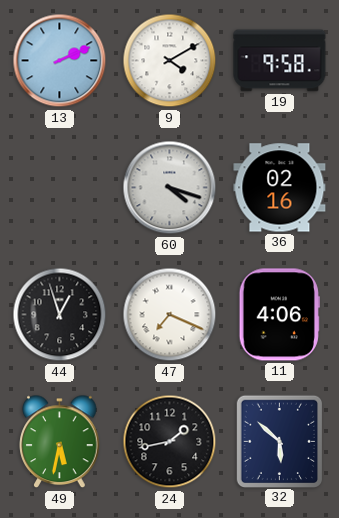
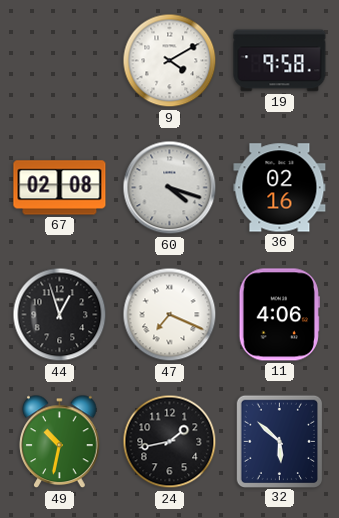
13: 2:11 -> none
67: none -> 02:08
49: 5:32 -> 10:32
